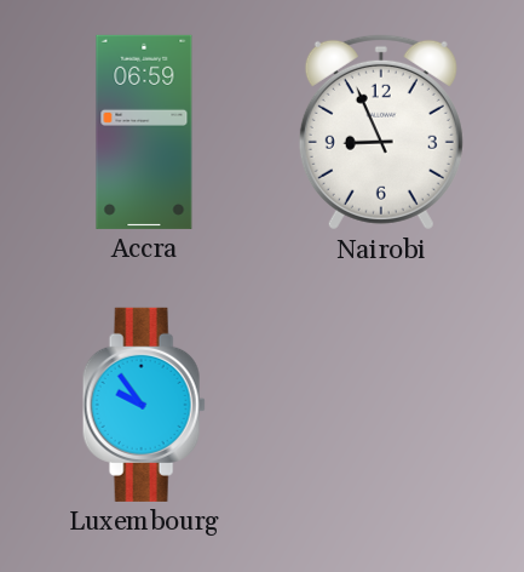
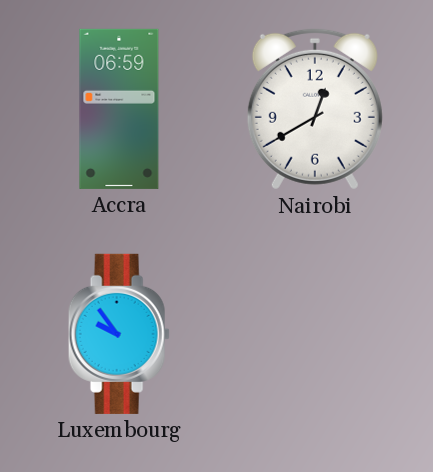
Nairobi: 8:56 -> 12:40
